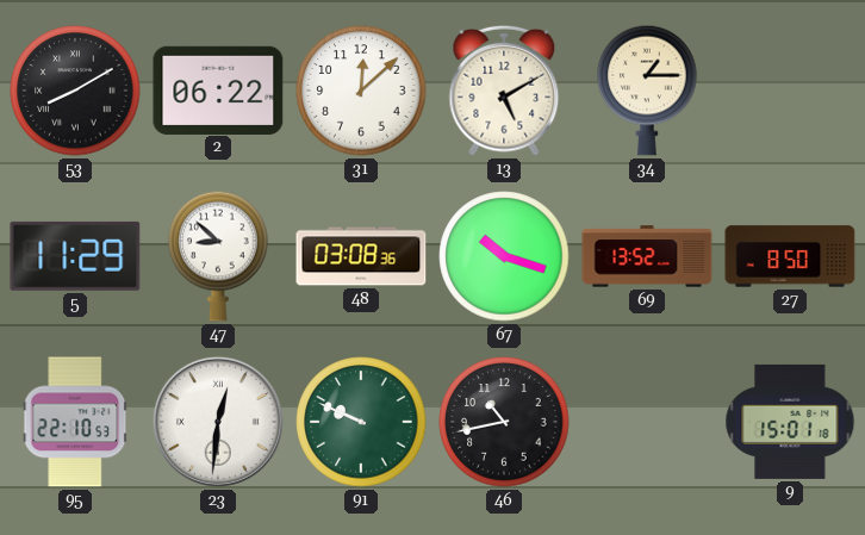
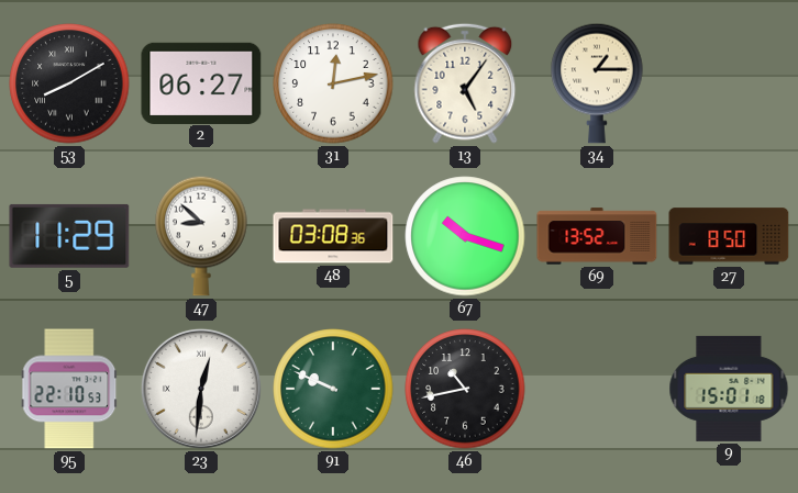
2: 06:22 -> 06:27
31: 12:08 -> 12:13
13: 5:10 -> 5:06
